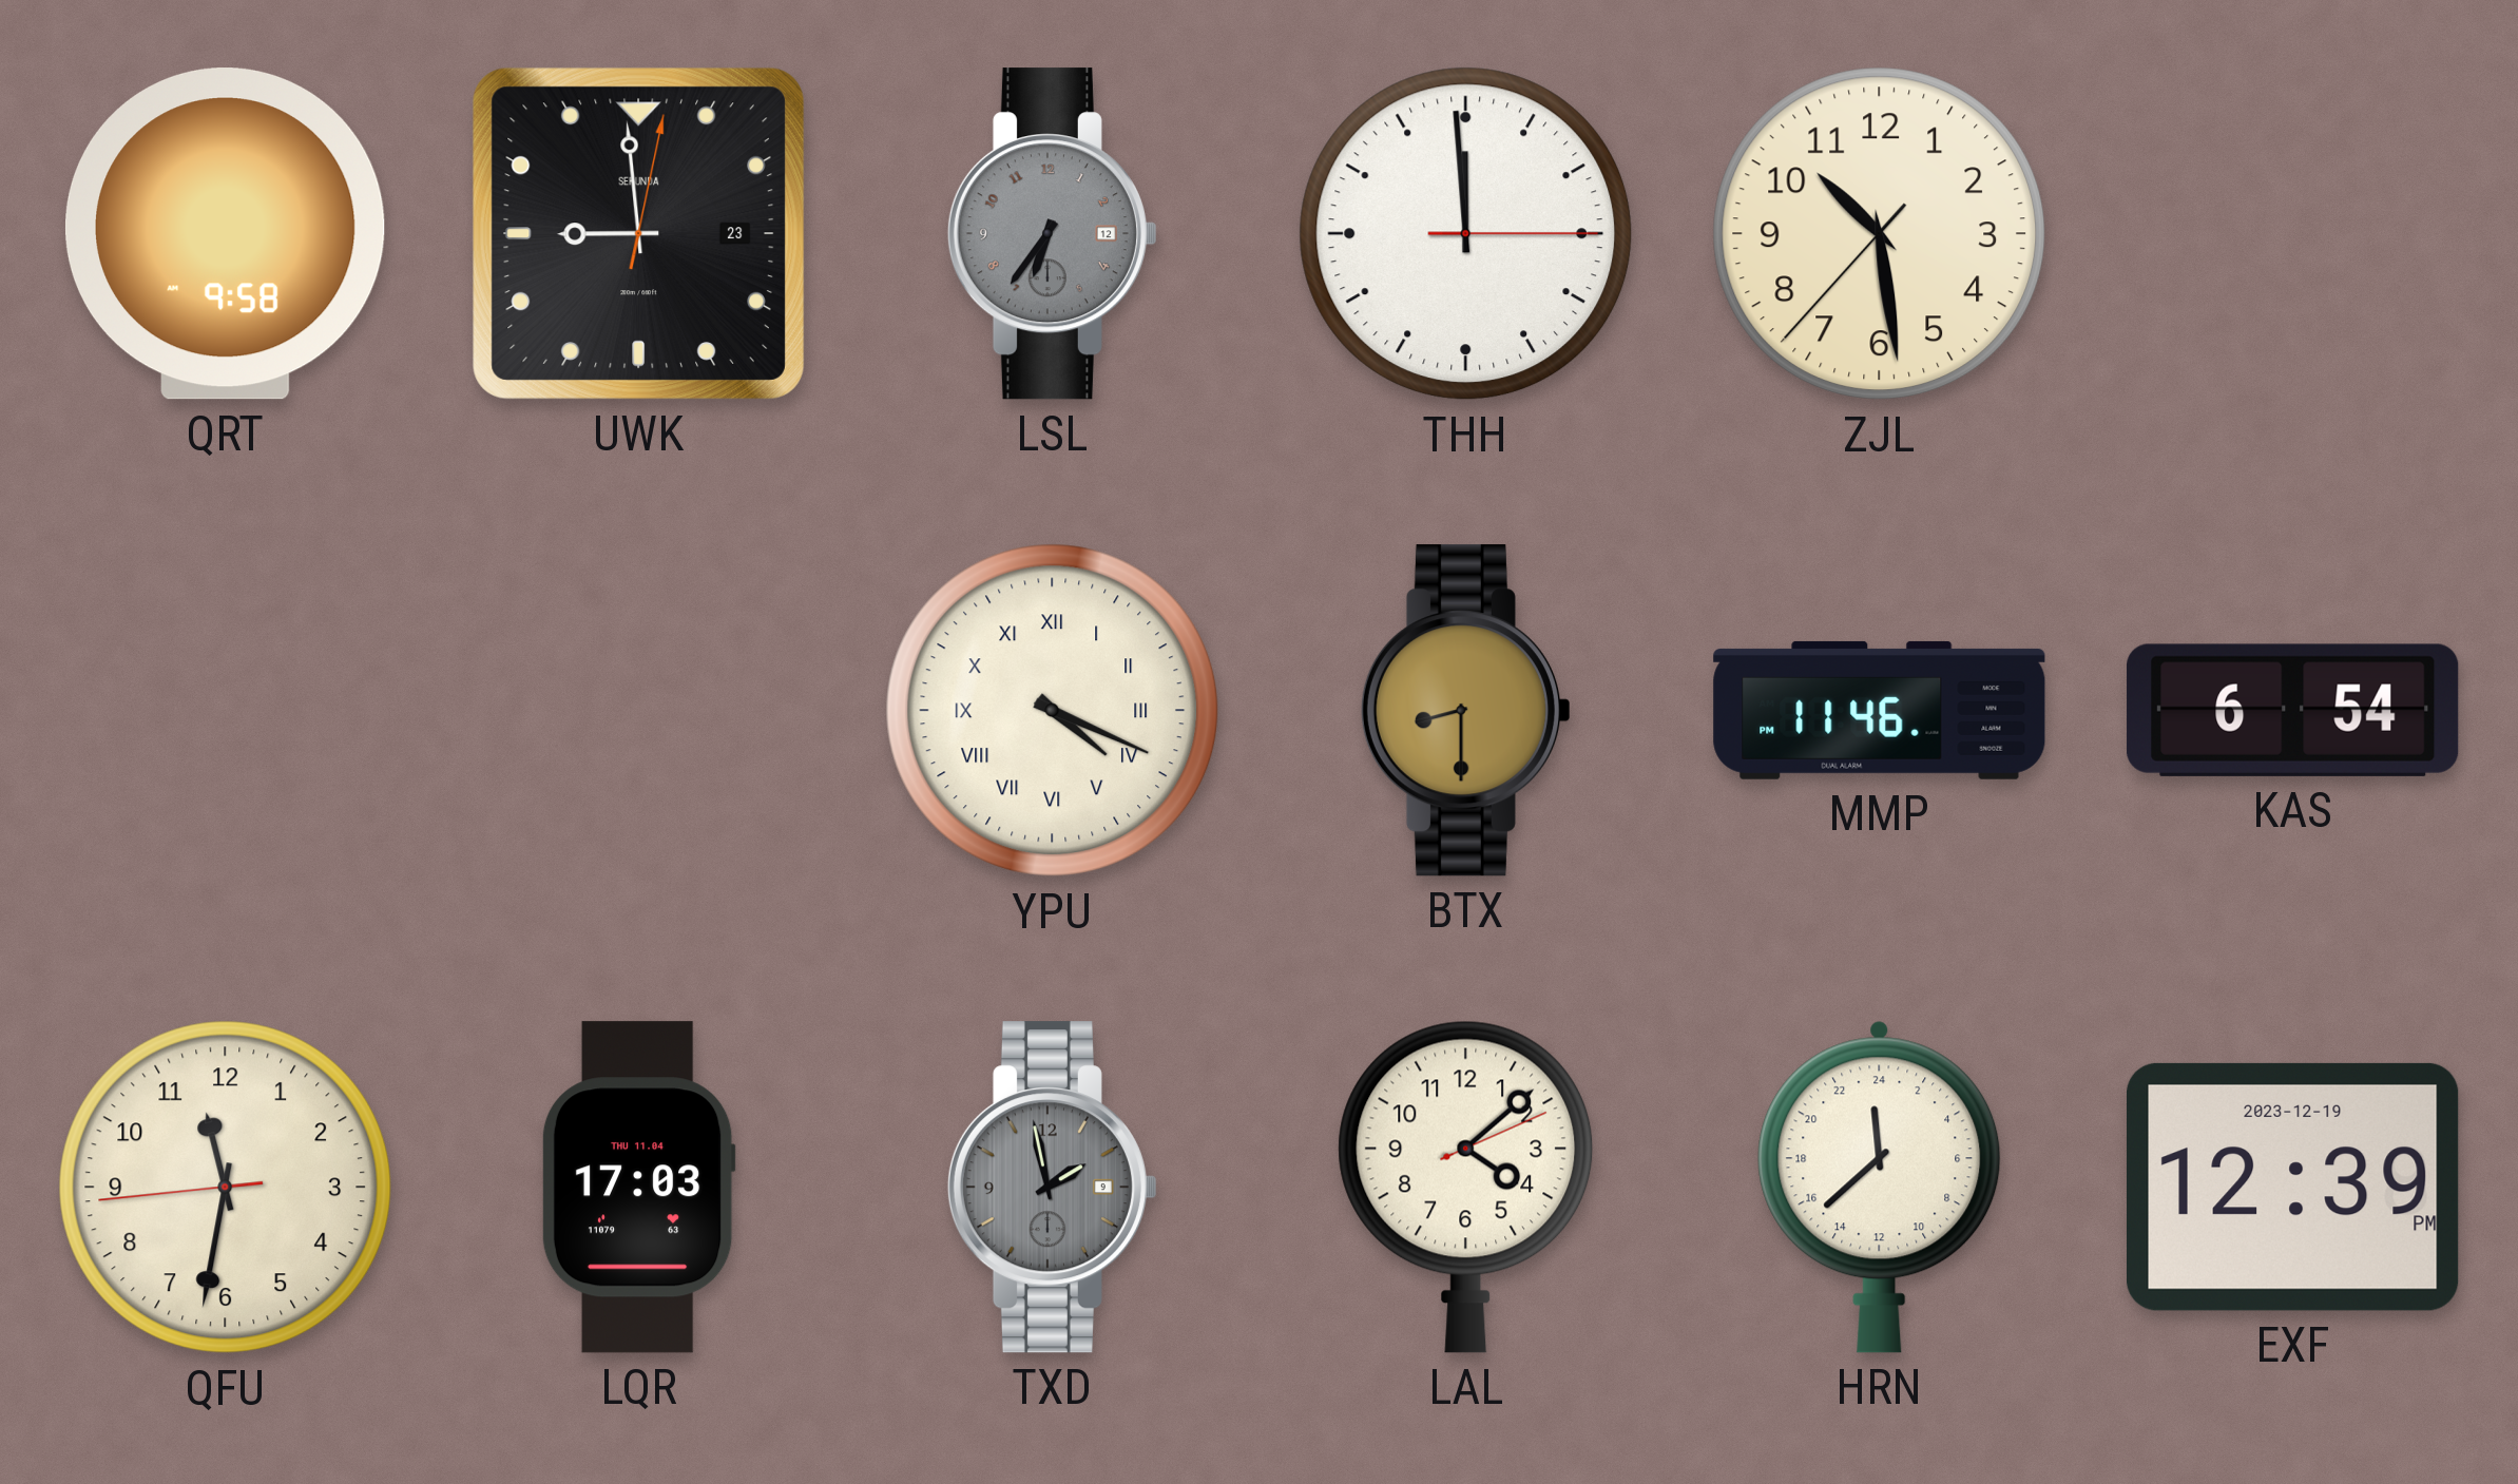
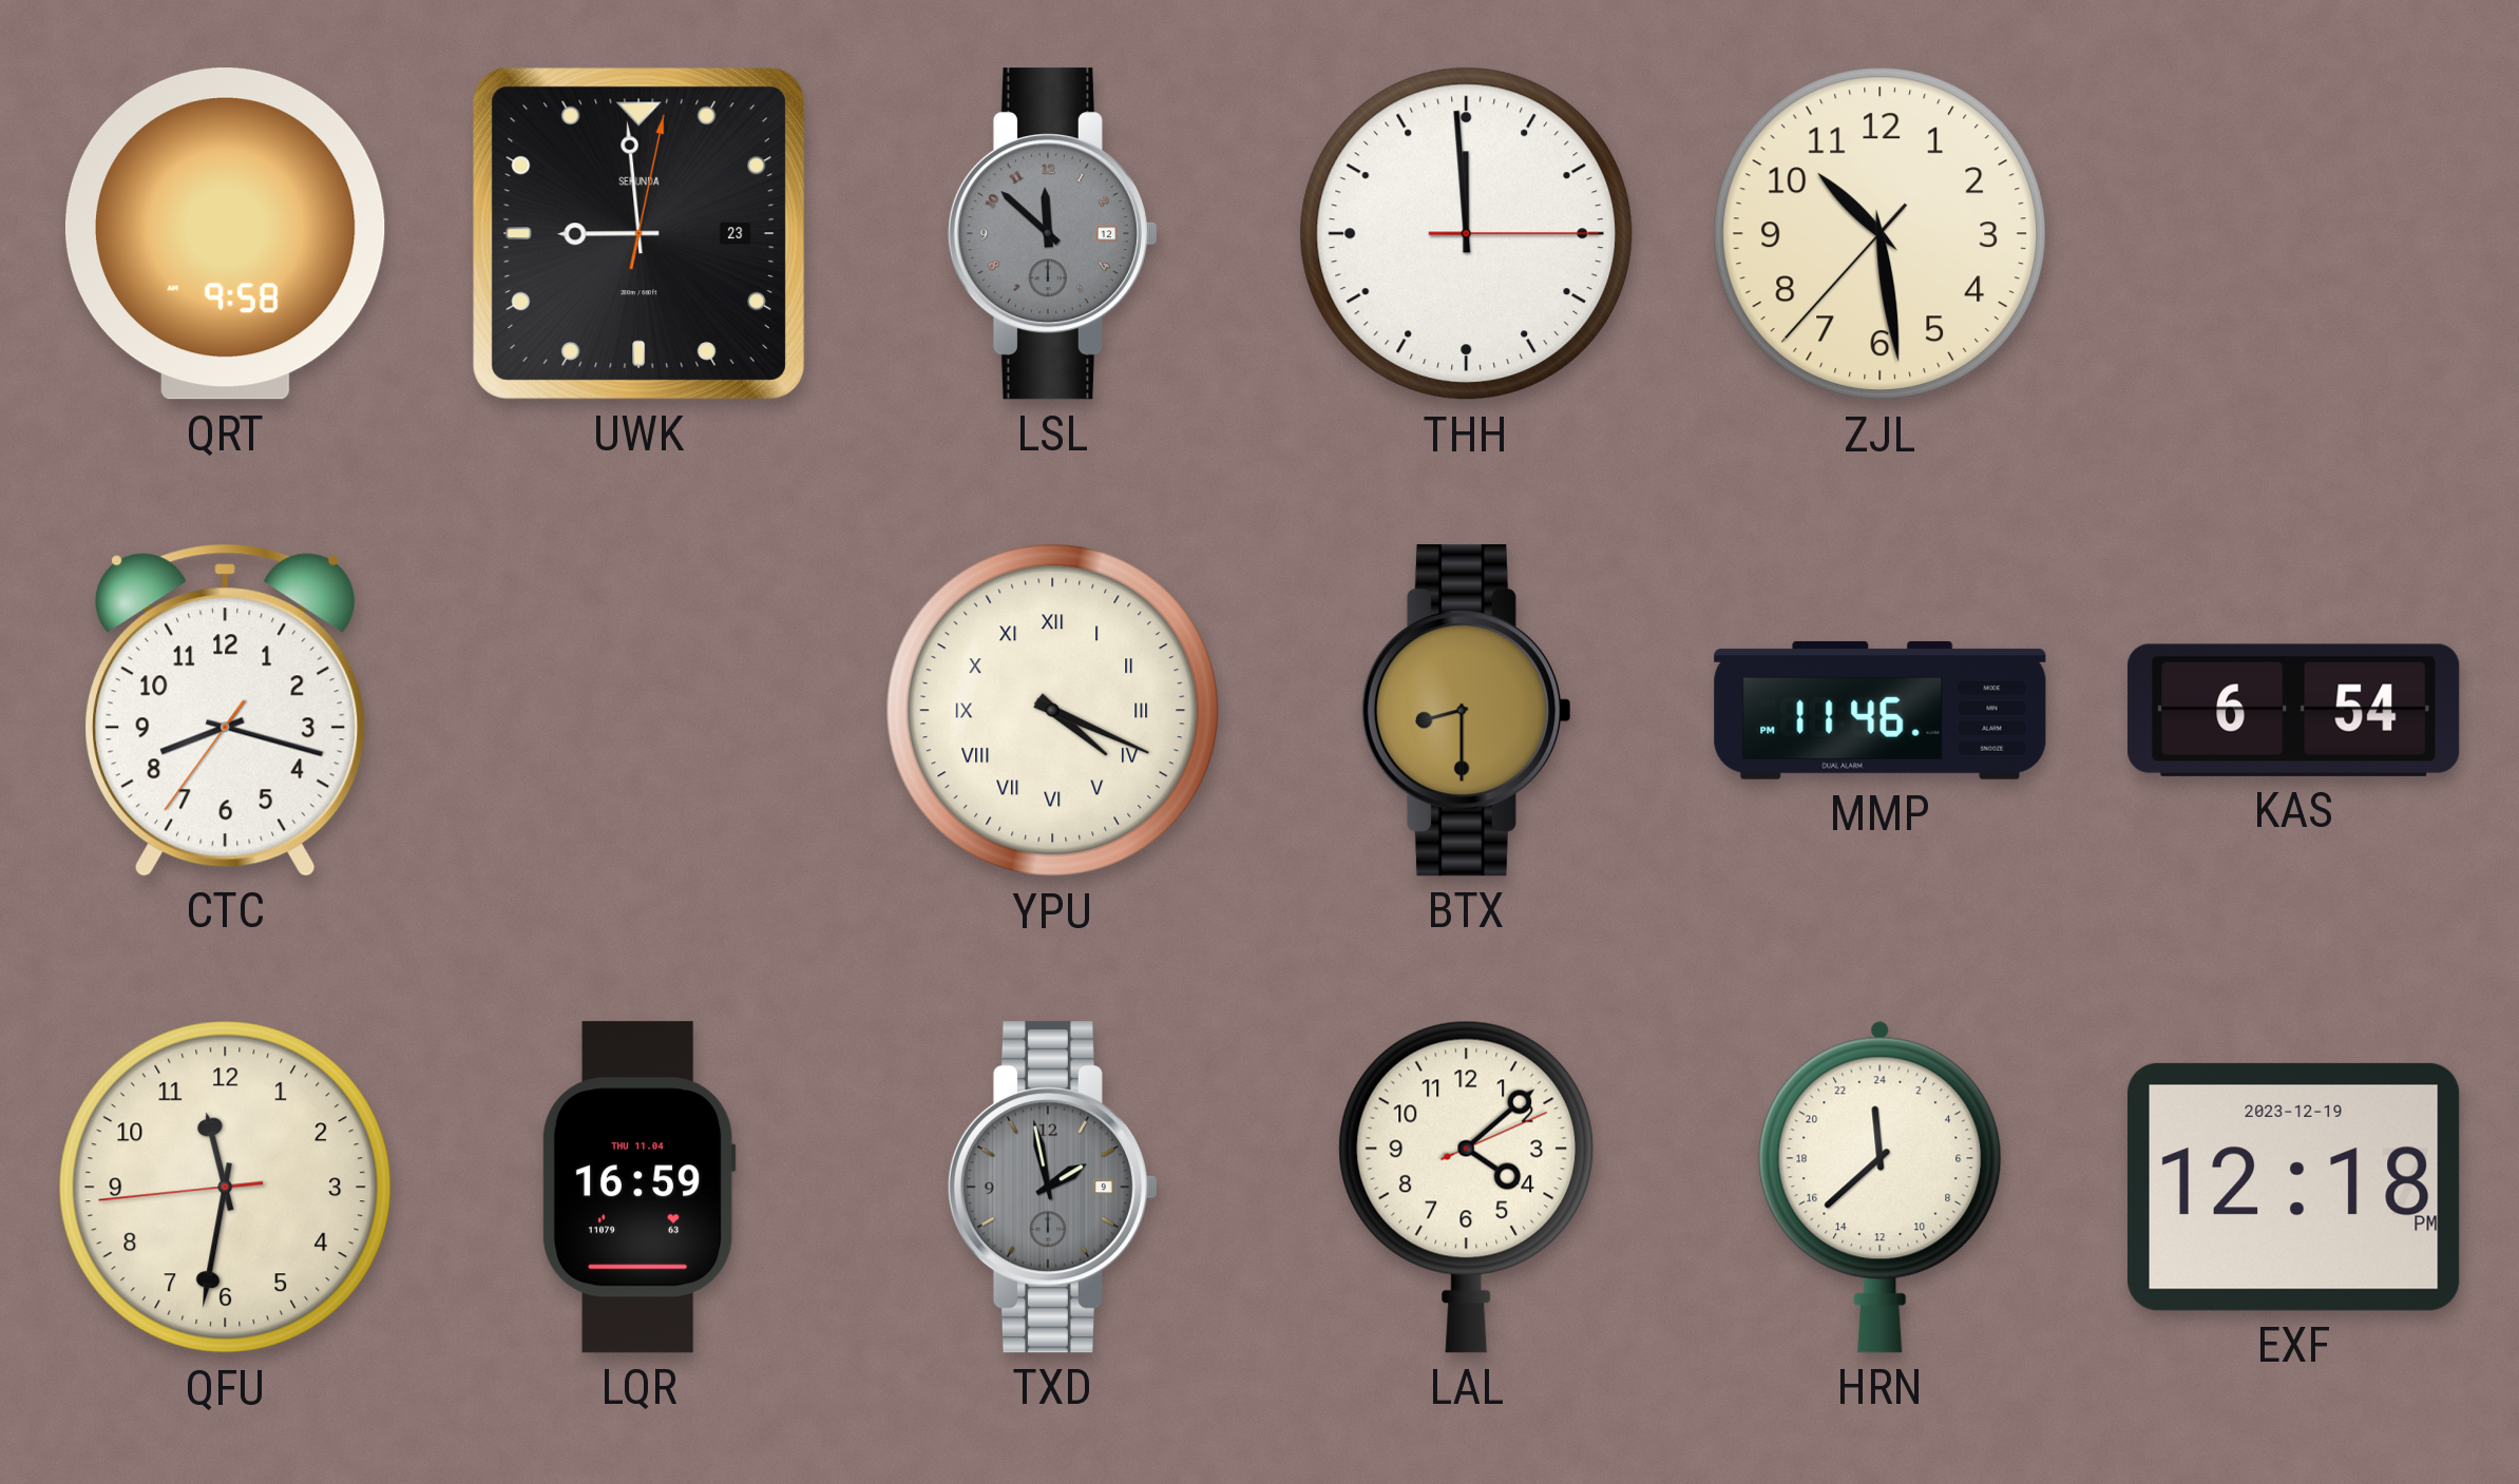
LSL: 6:36 -> 11:52
CTC: none -> 8:17
LQR: 17:03 -> 16:59
EXF: 12:39 -> 12:18
